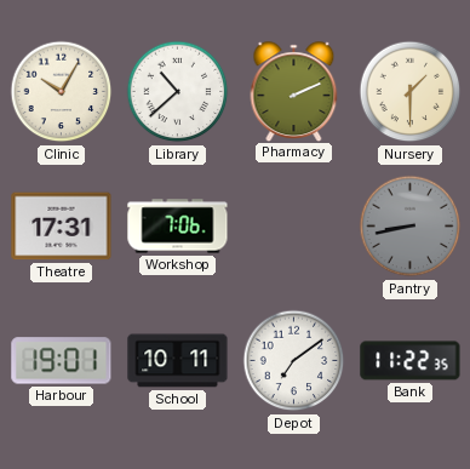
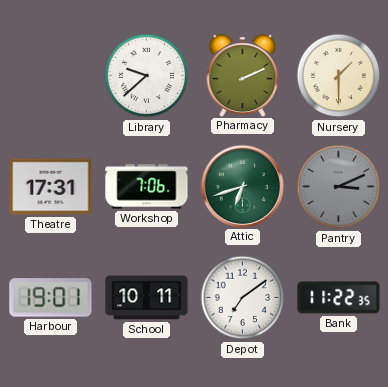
Clinic: 10:05 -> none
Library: 10:38 -> 9:38
Attic: none -> 6:42
Pantry: 8:43 -> 3:11
